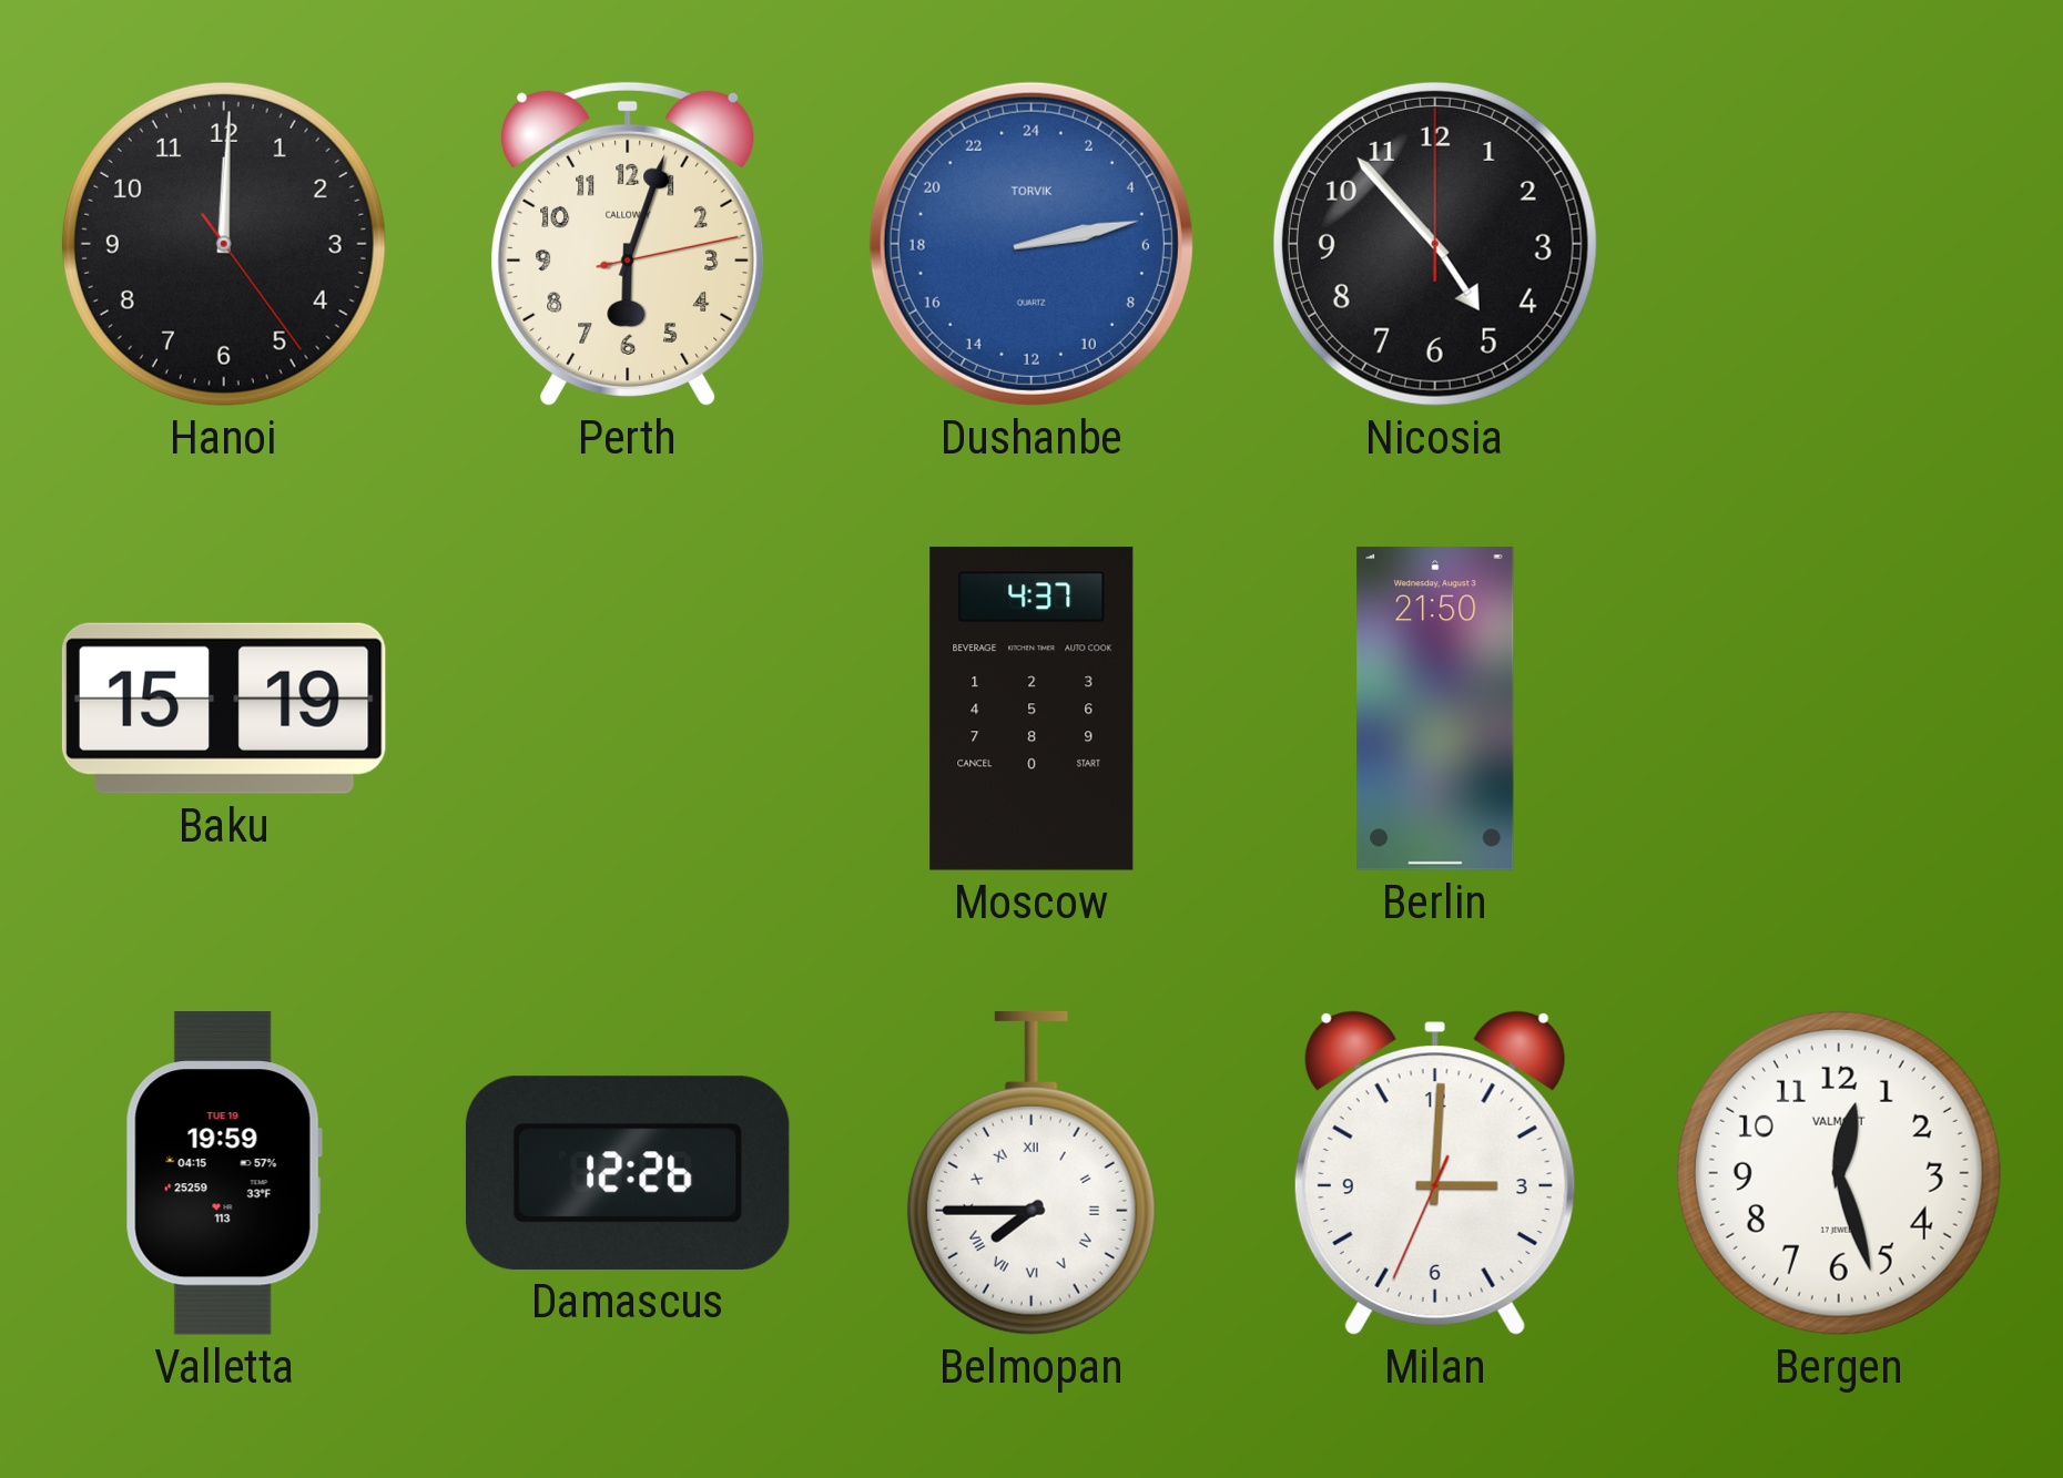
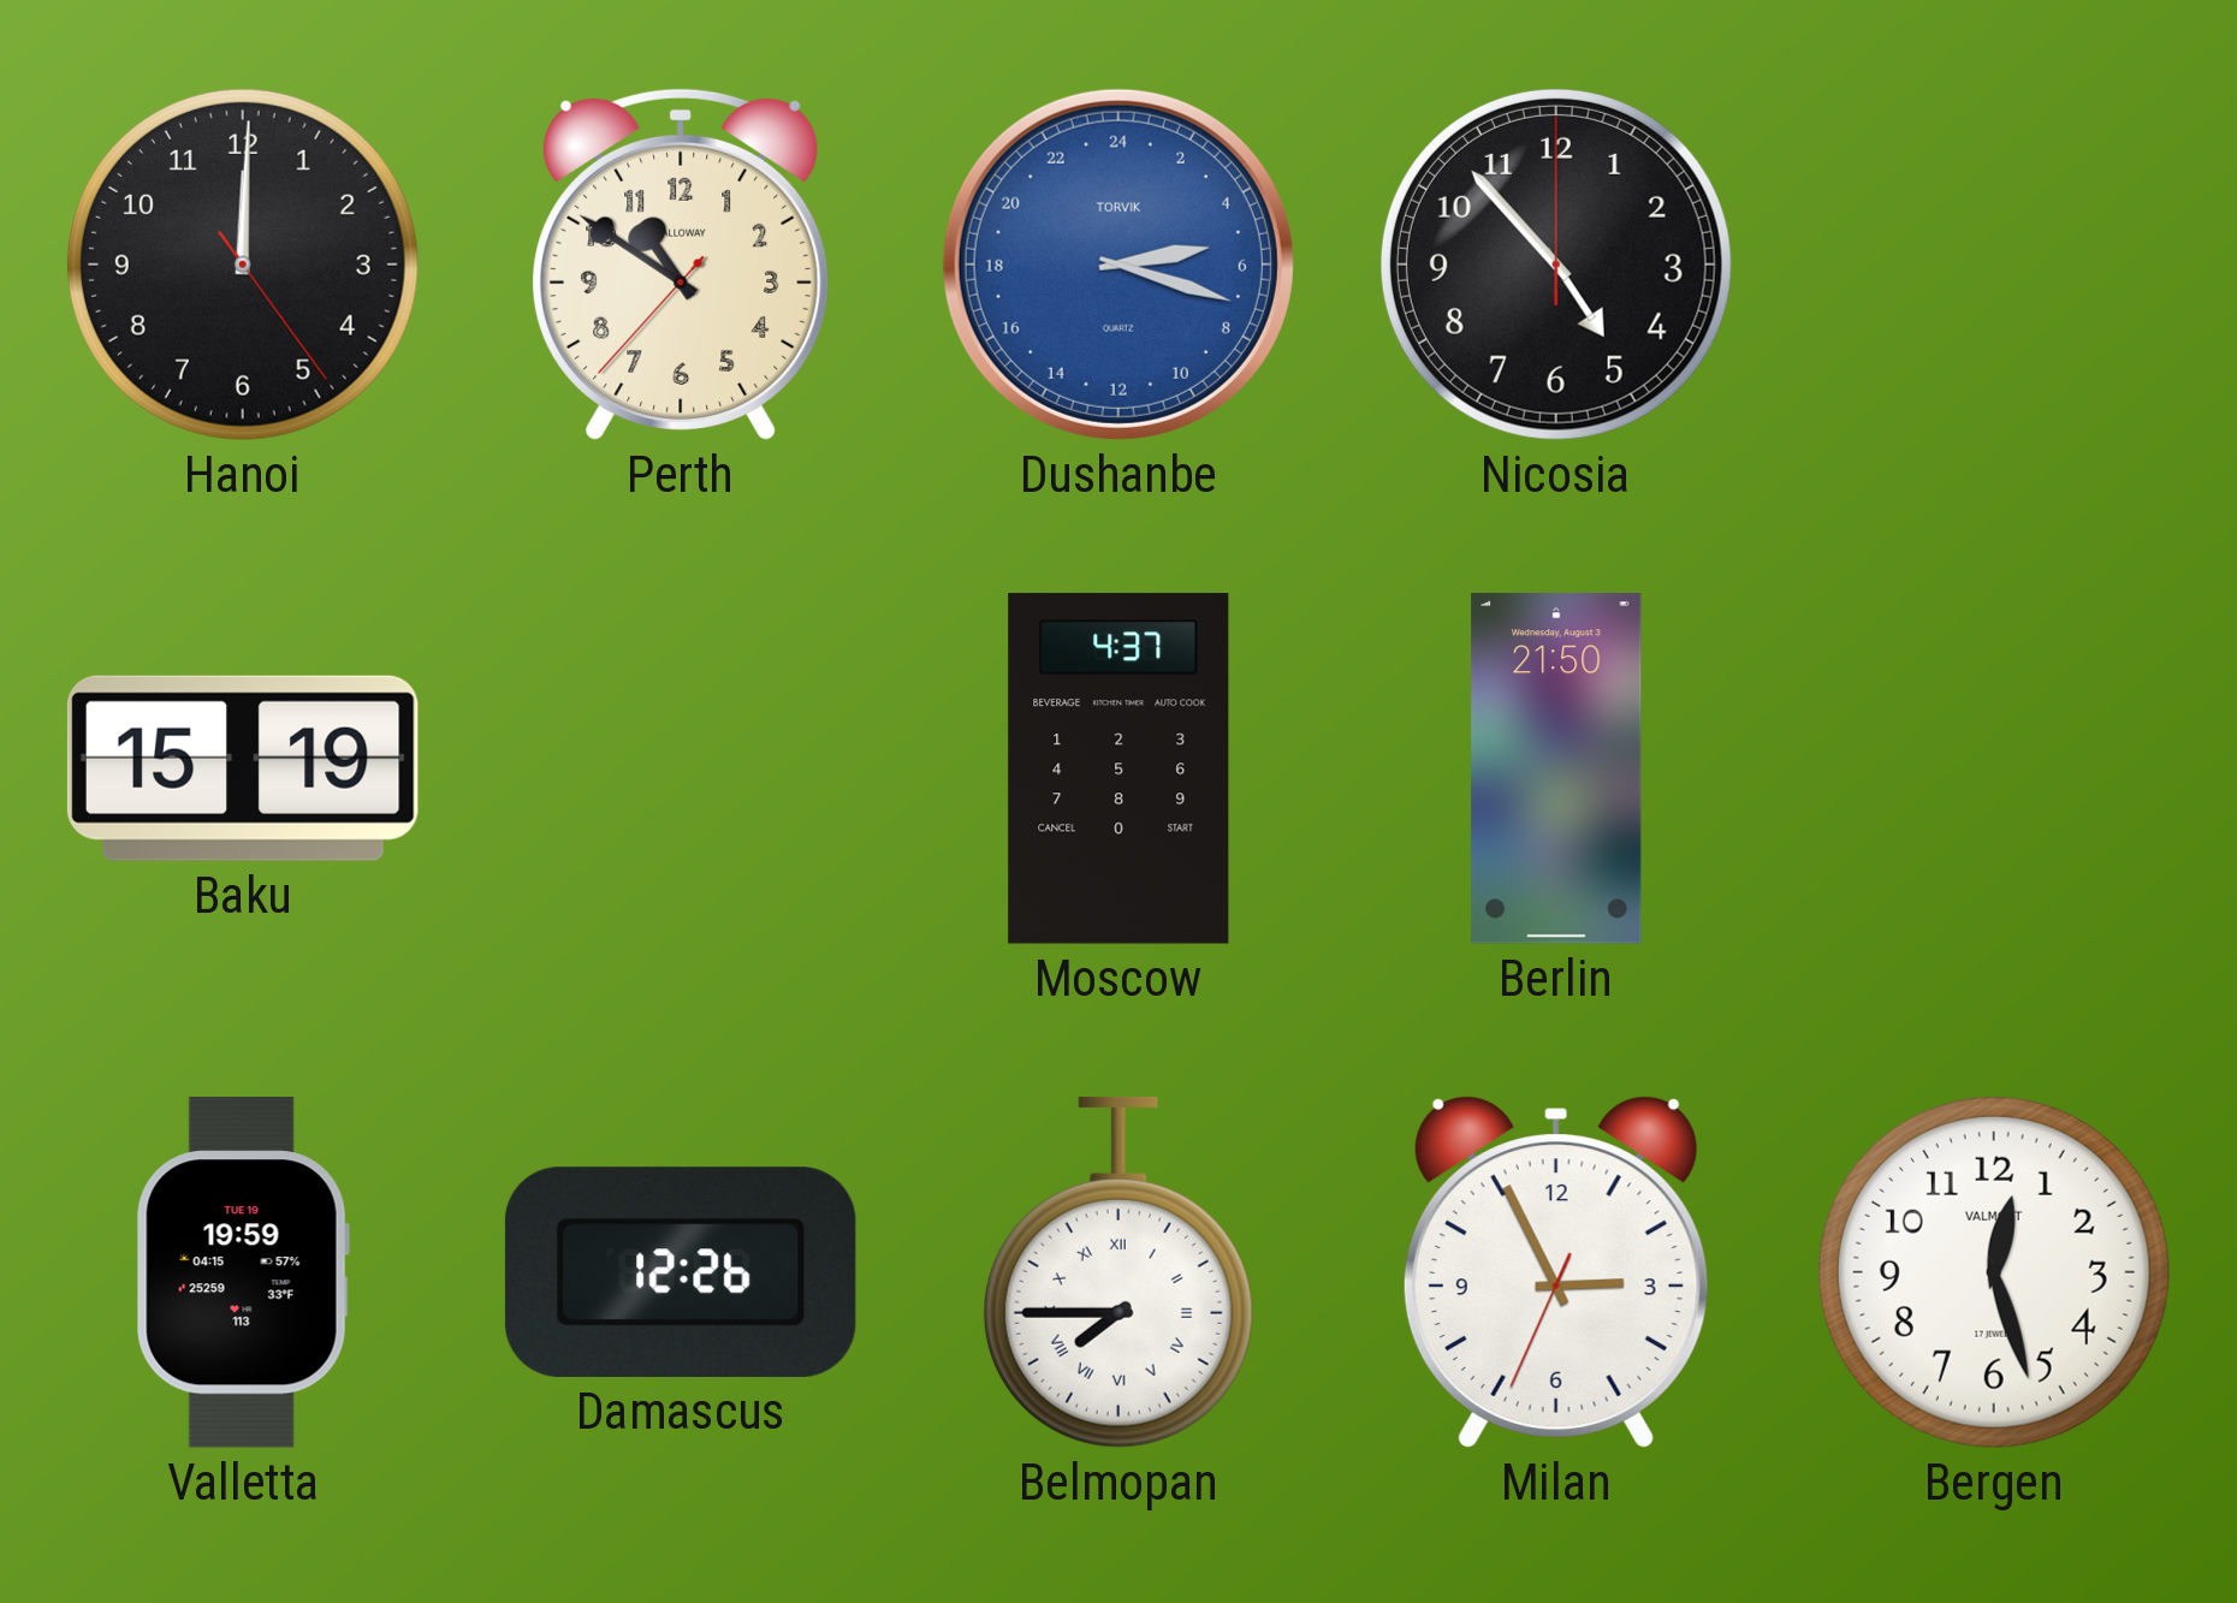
Perth: 6:03 -> 10:50
Dushanbe: 5:13 -> 5:18
Milan: 3:00 -> 2:55
